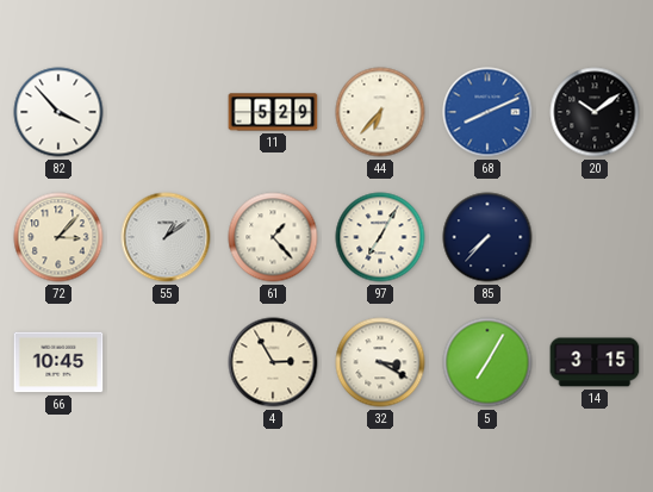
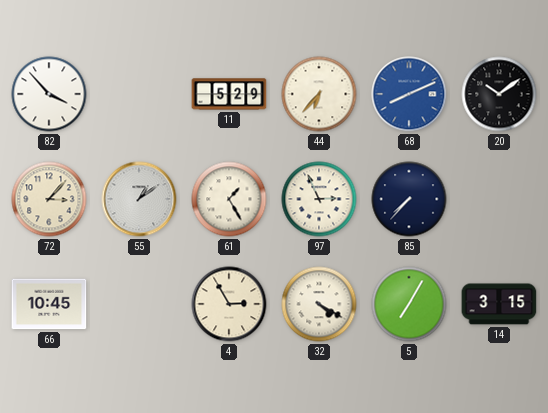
61: 1:23 -> 1:25
97: 7:05 -> 2:56
32: 3:20 -> 4:20
